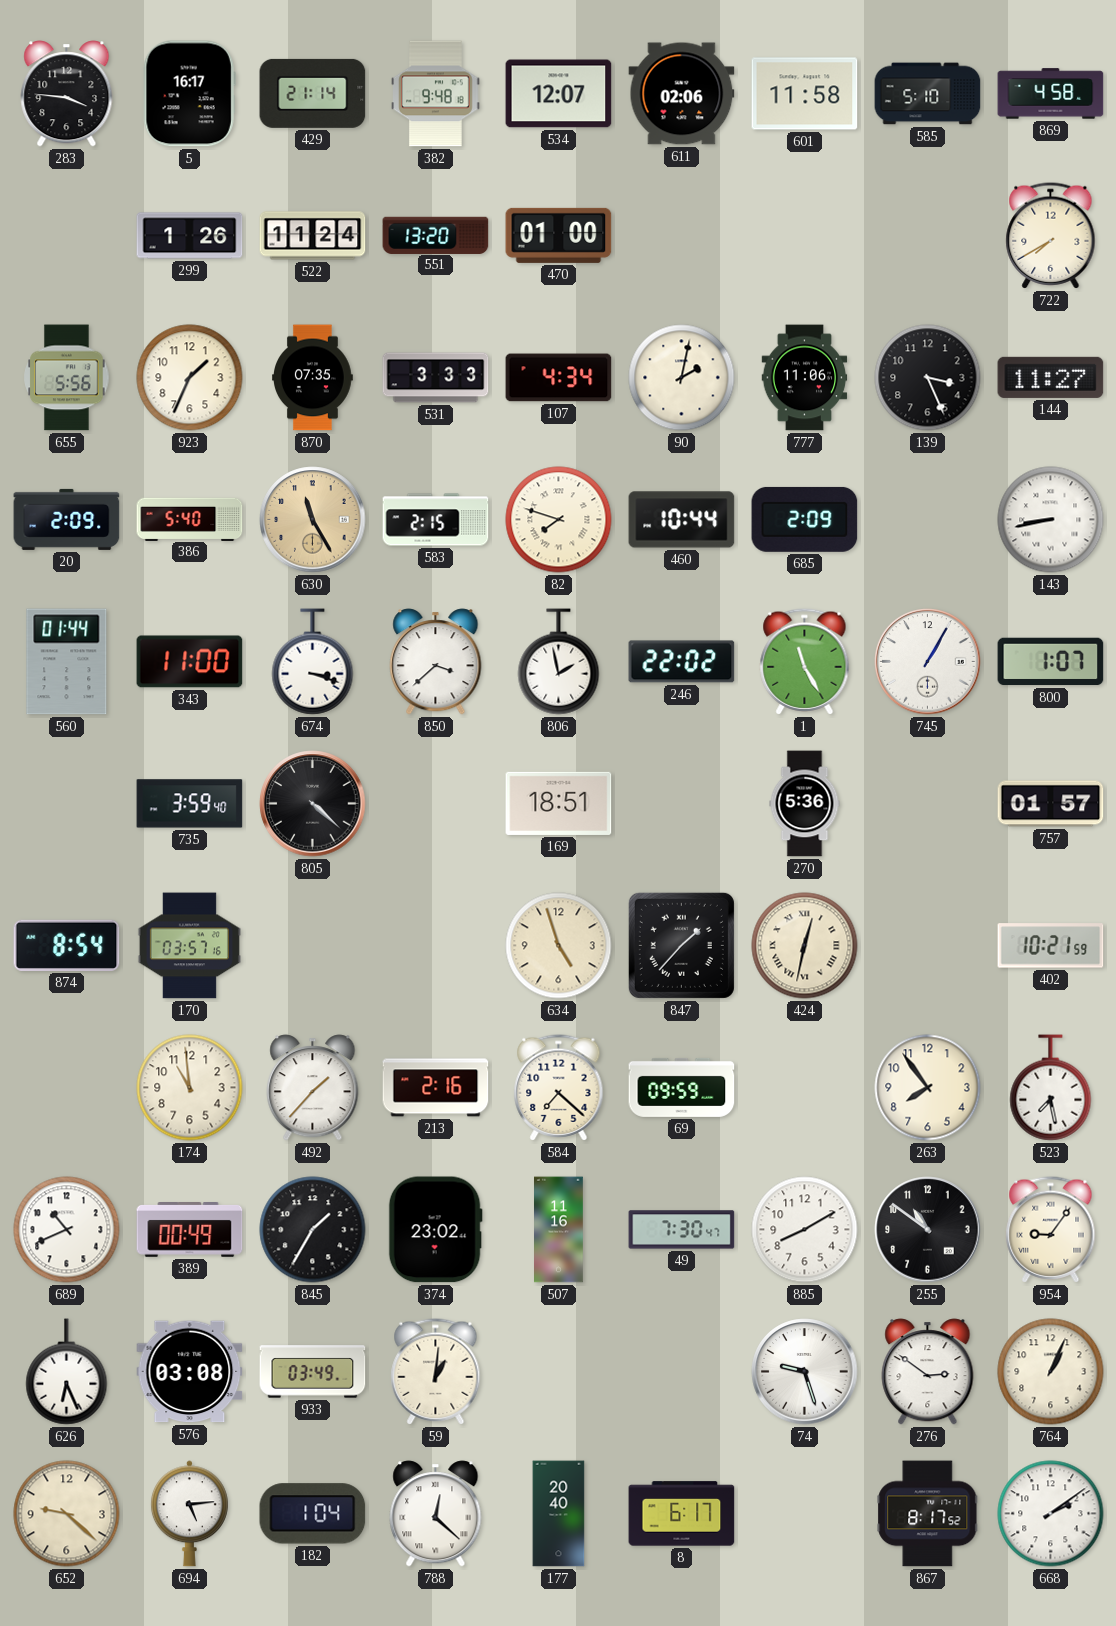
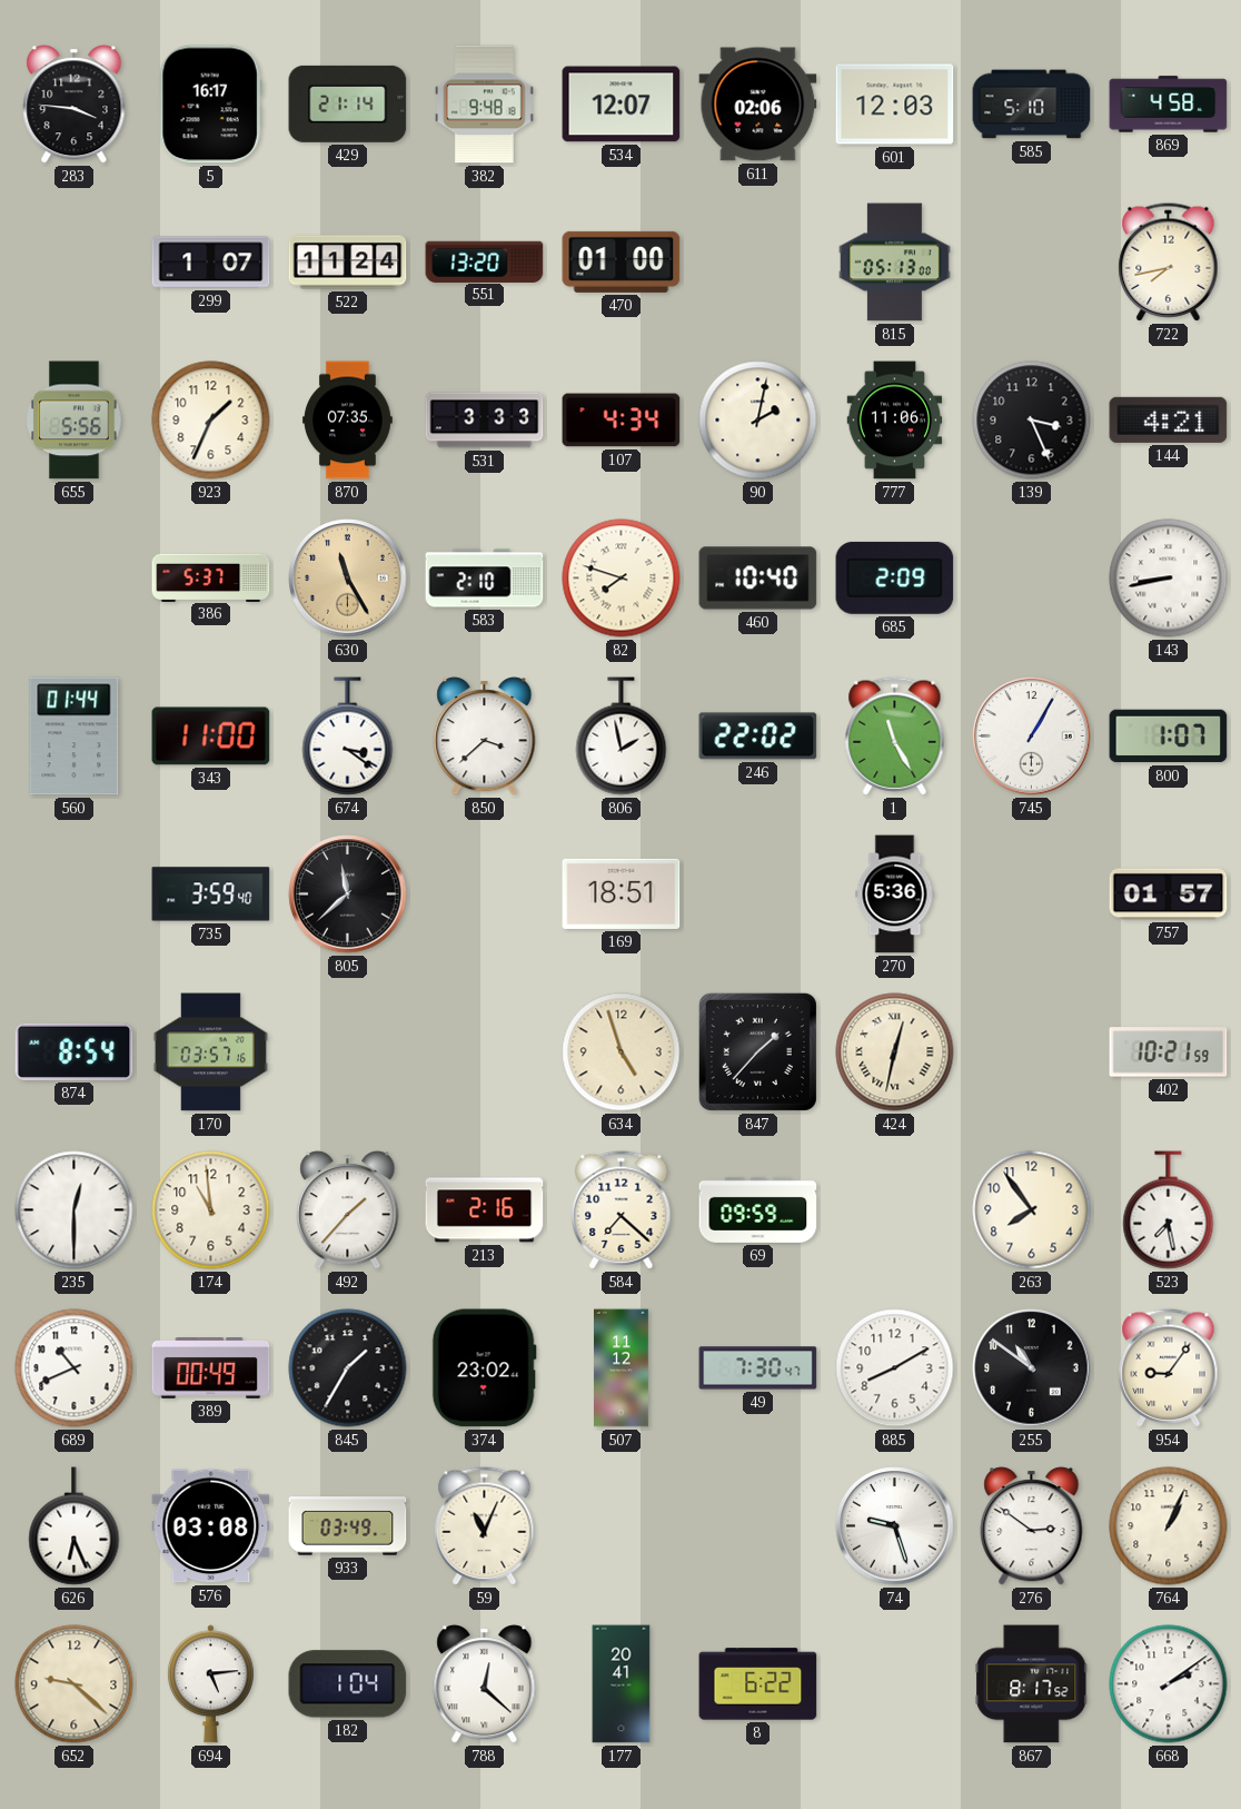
601: 11:58 -> 12:03
299: 1:26 -> 1:07
815: none -> 05:13
722: 7:40 -> 7:43
144: 11:27 -> 4:21
20: 2:09 -> none
386: 5:40 -> 5:37
583: 2:15 -> 2:10
460: 10:44 -> 10:40
674: 3:18 -> 3:21
805: 4:22 -> 11:38
235: none -> 12:30
507: 11:16 -> 11:12
59: 1:01 -> 11:04
177: 20:40 -> 20:41
8: 6:17 -> 6:22
